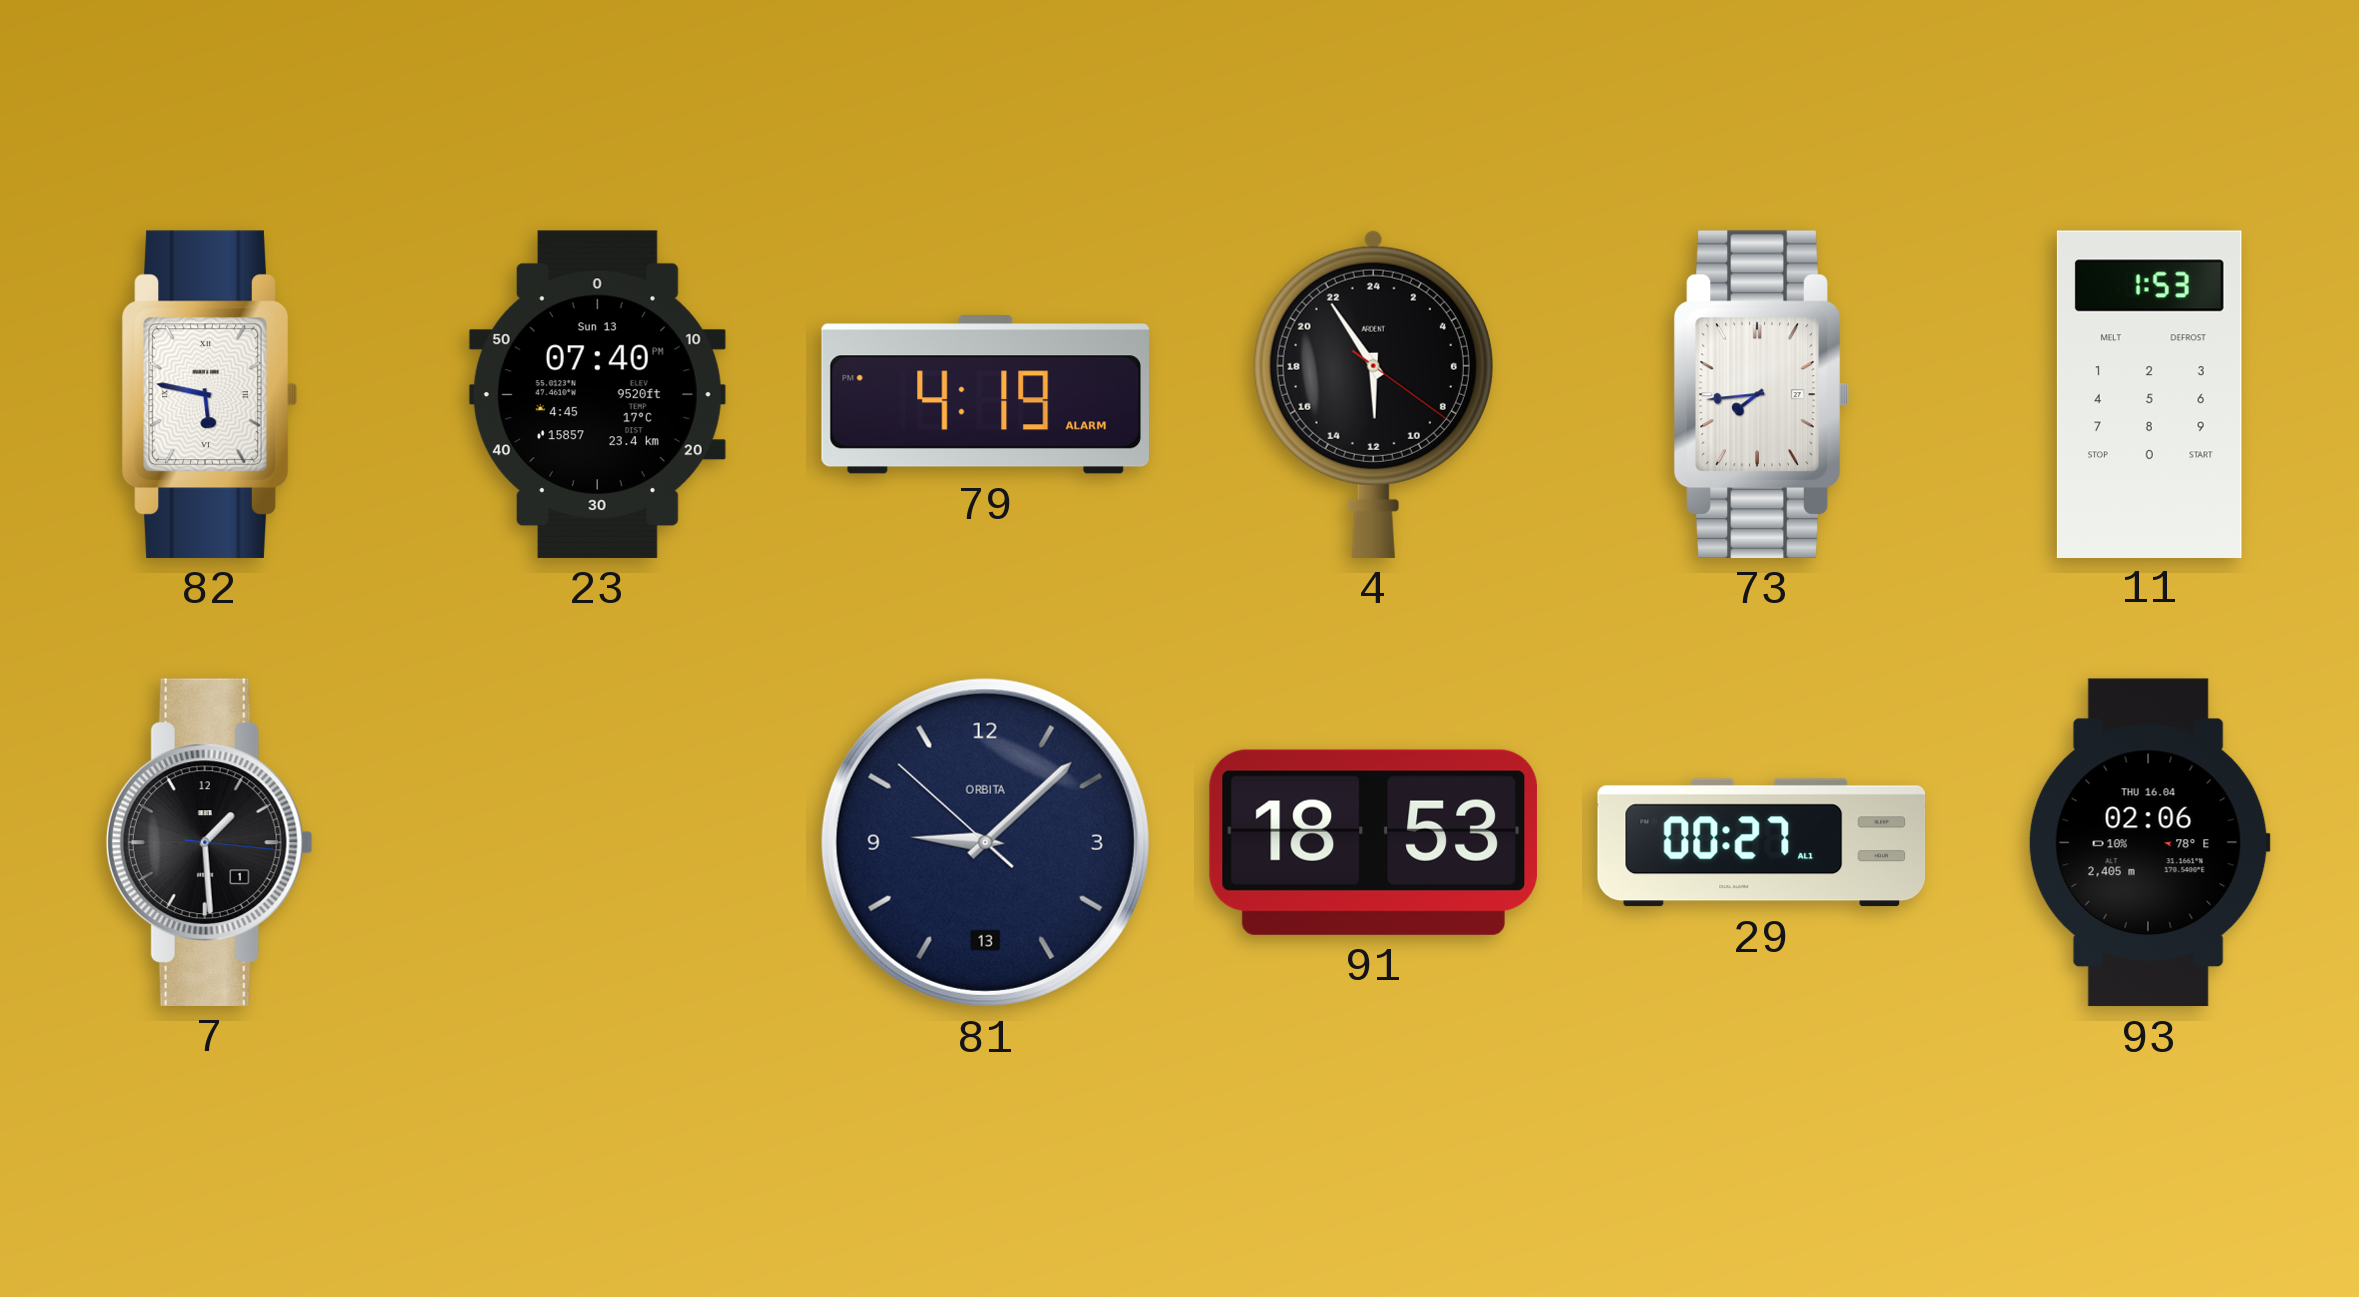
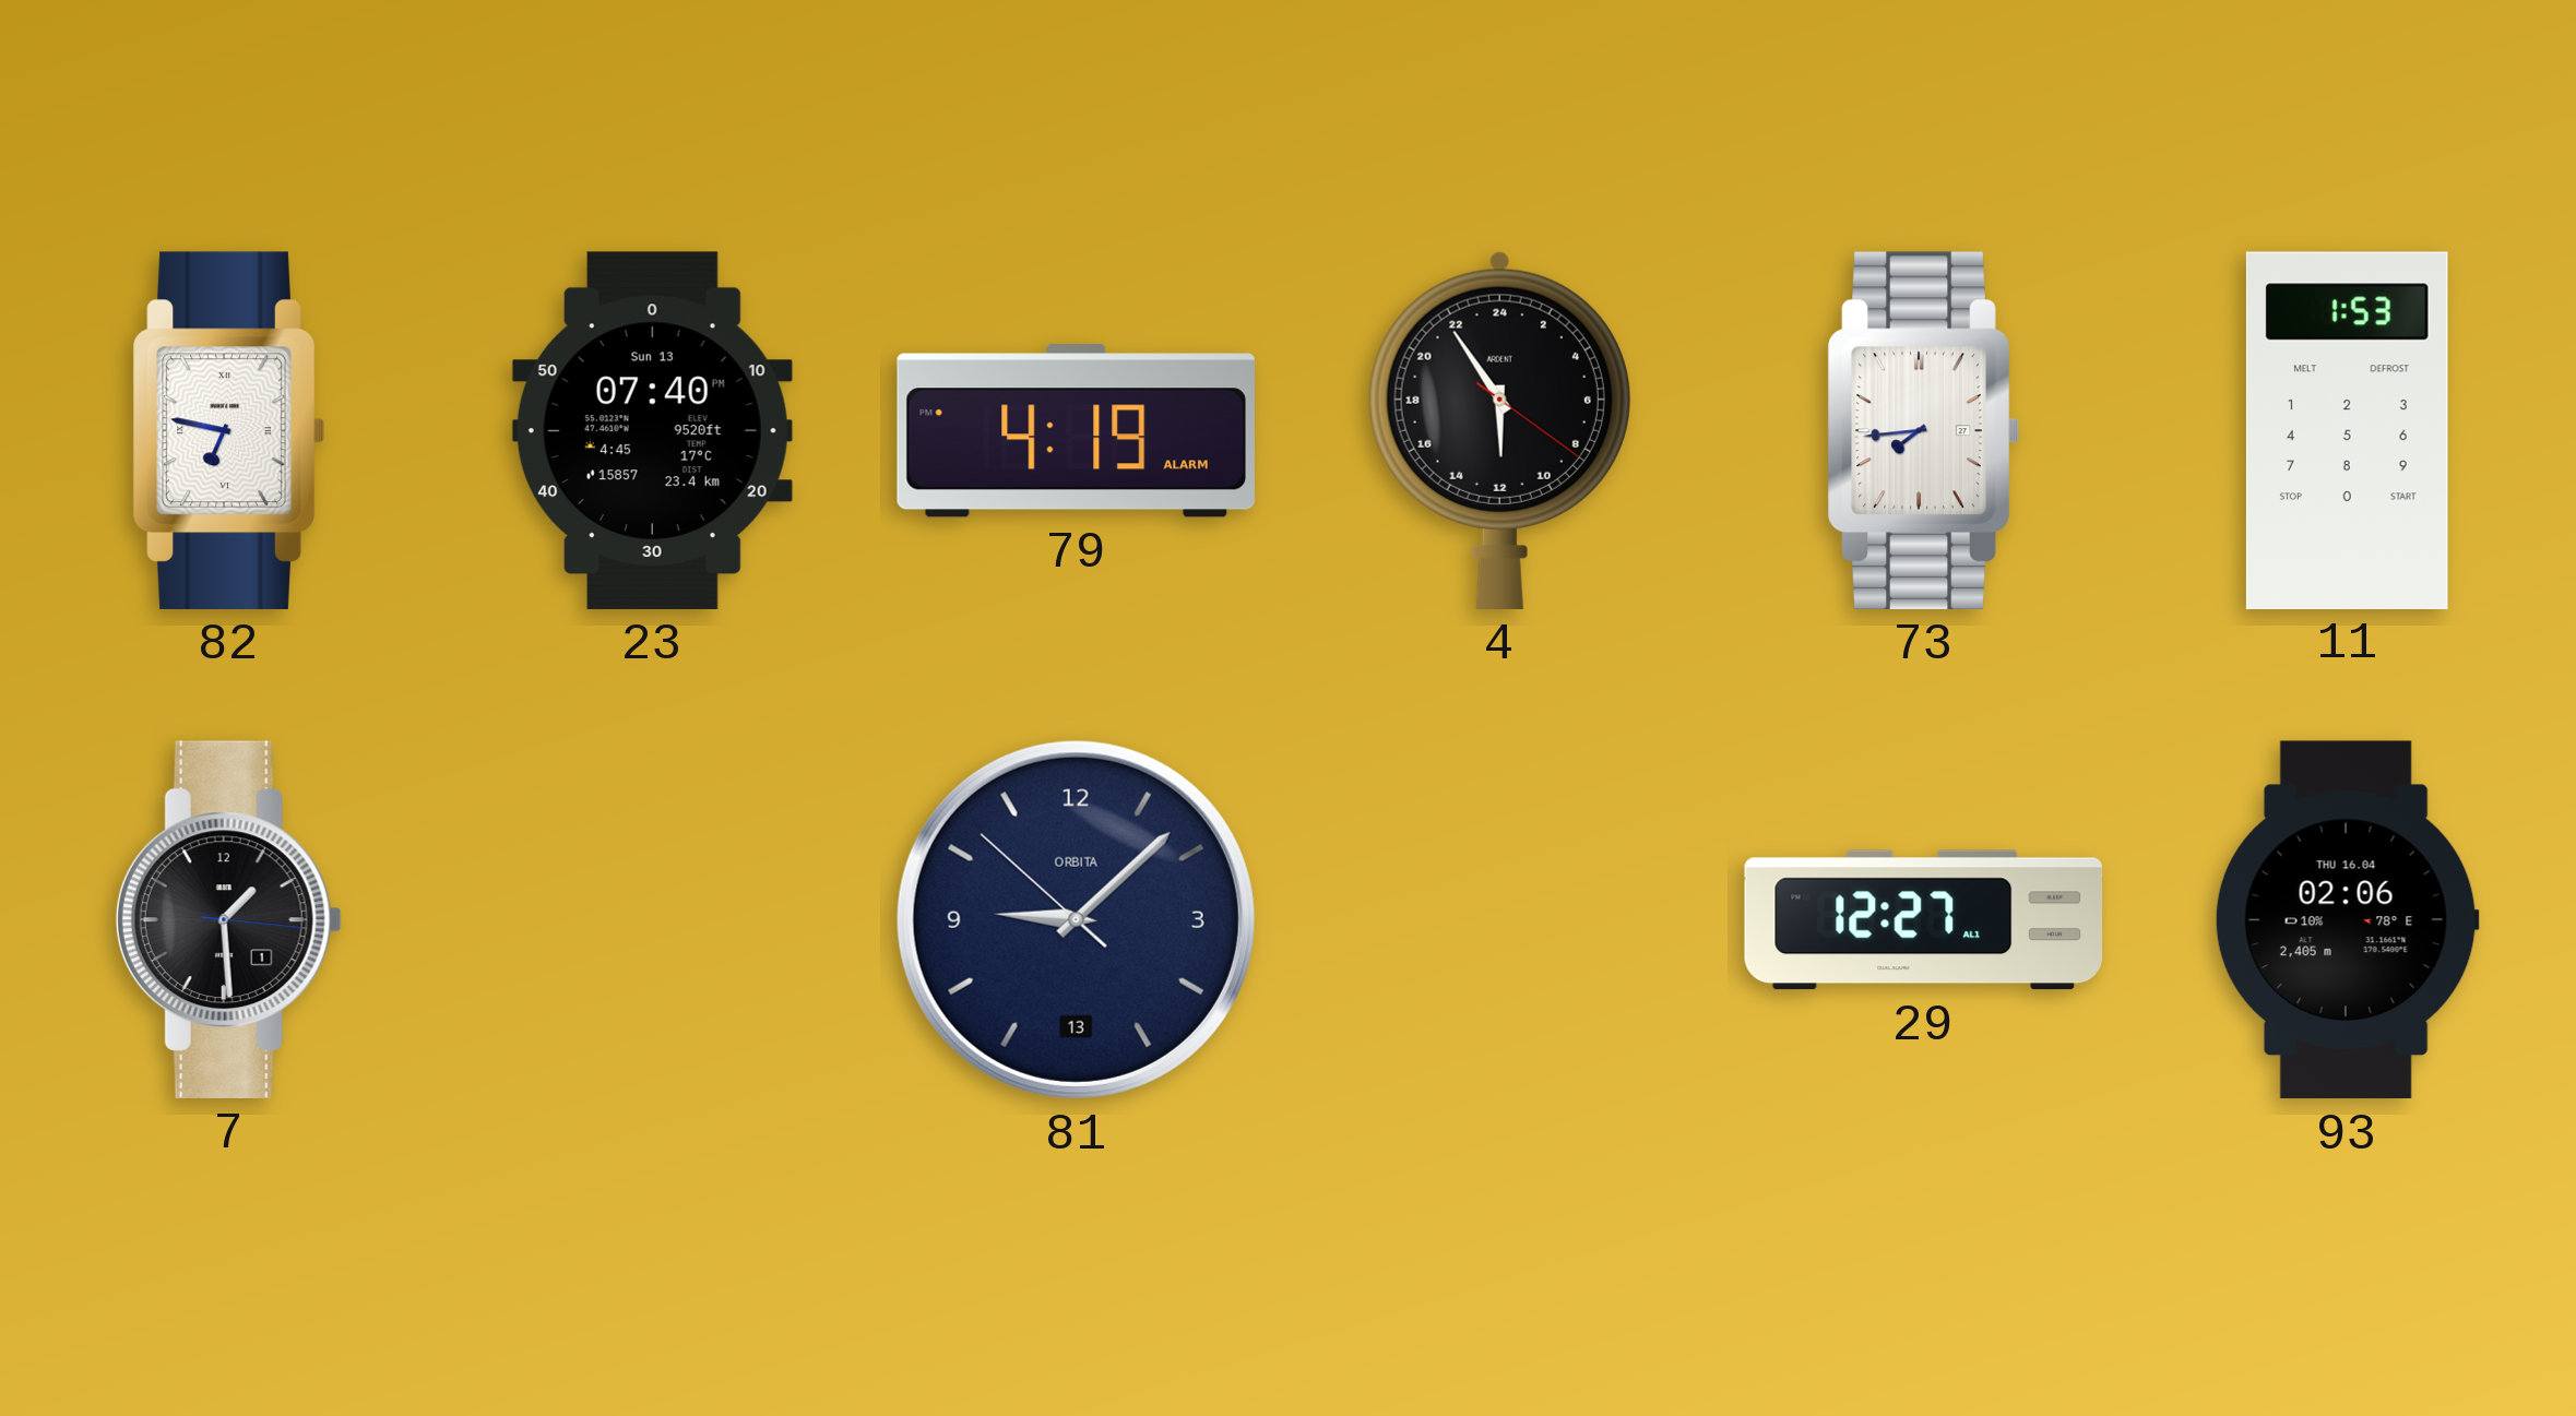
82: 5:47 -> 6:47
91: 18:53 -> none
29: 00:27 -> 12:27
